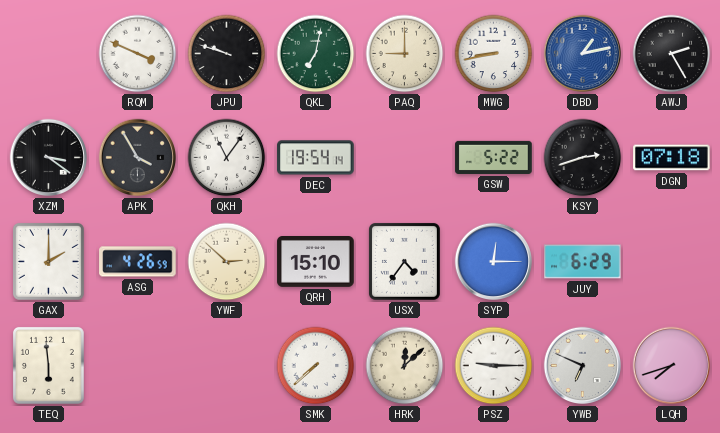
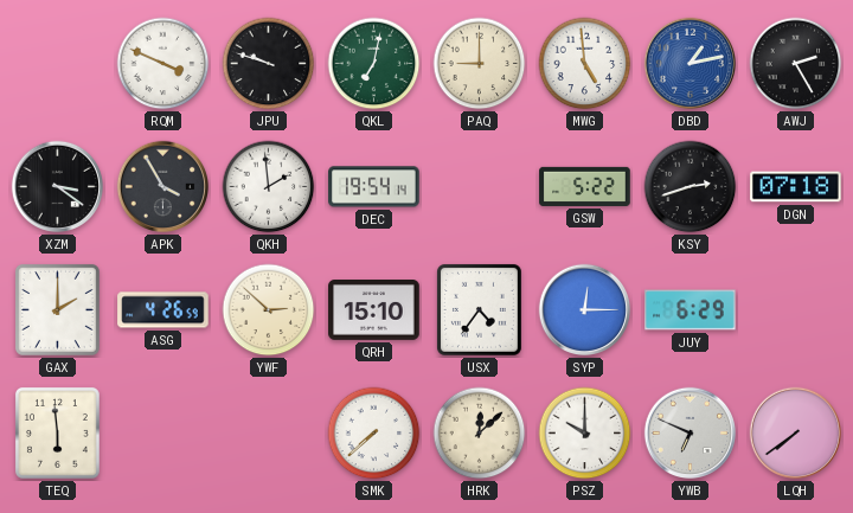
MWG: 8:43 -> 4:59
QKH: 11:06 -> 1:59
PSZ: 9:15 -> 10:00
LQH: 7:42 -> 7:39
